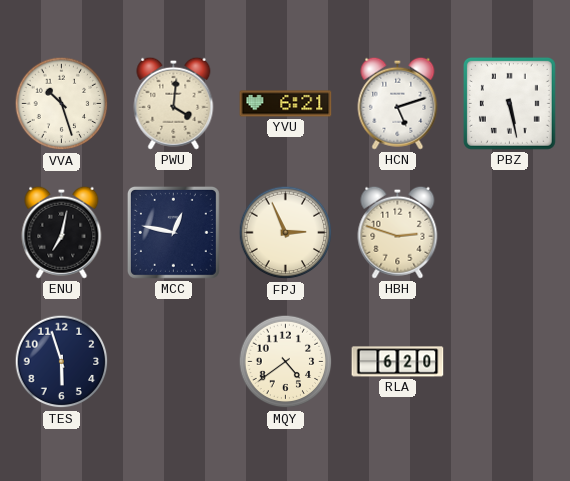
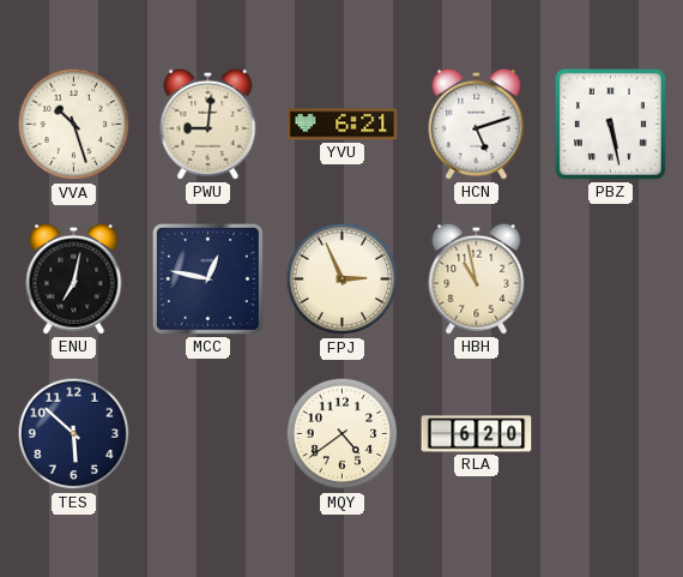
PWU: 4:01 -> 9:01
HBH: 2:48 -> 10:58
TES: 5:57 -> 5:52
